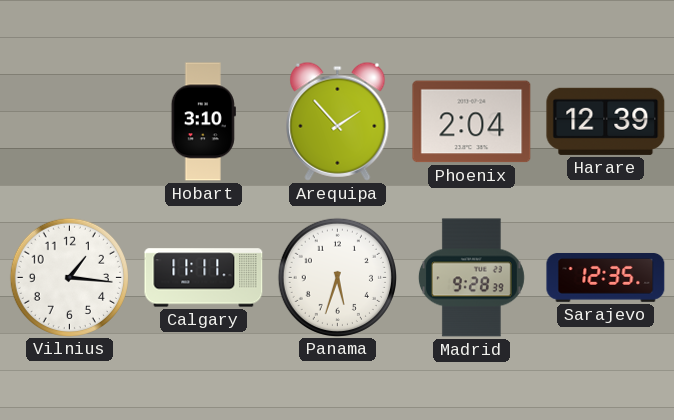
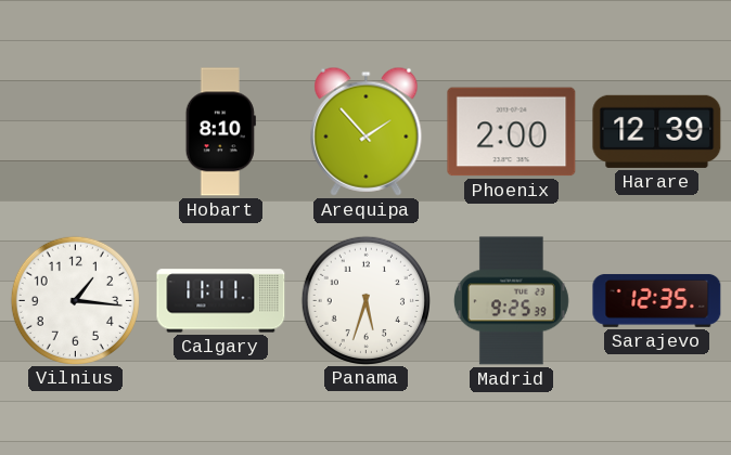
Hobart: 3:10 -> 8:10
Phoenix: 2:04 -> 2:00
Madrid: 9:28 -> 9:25
